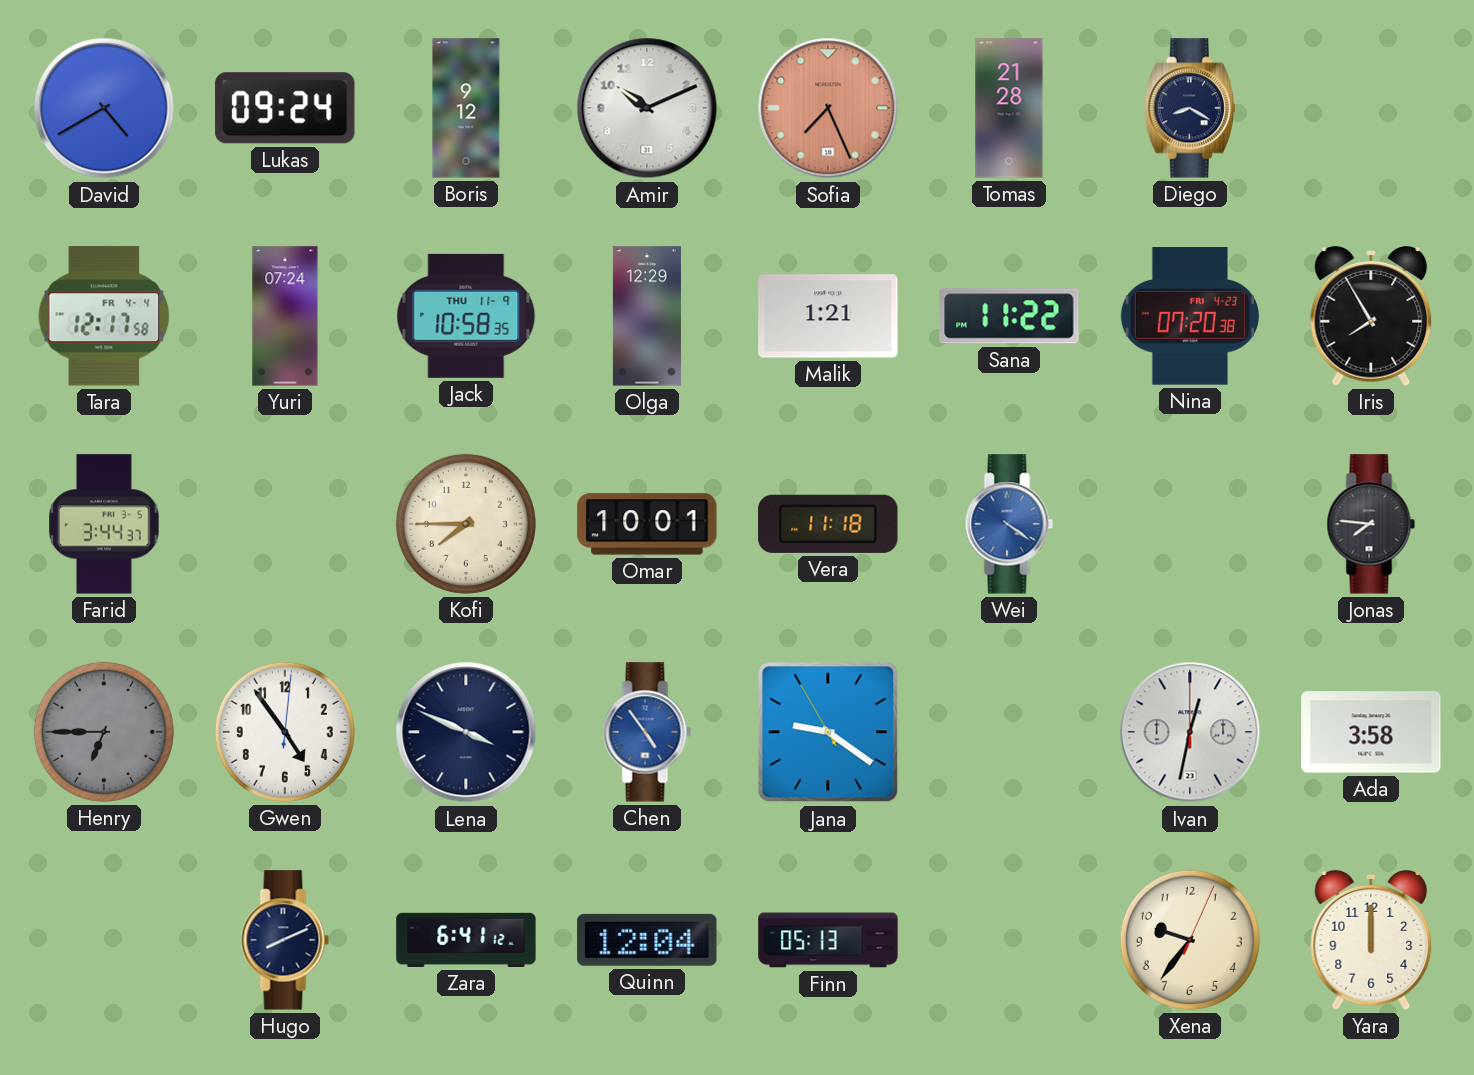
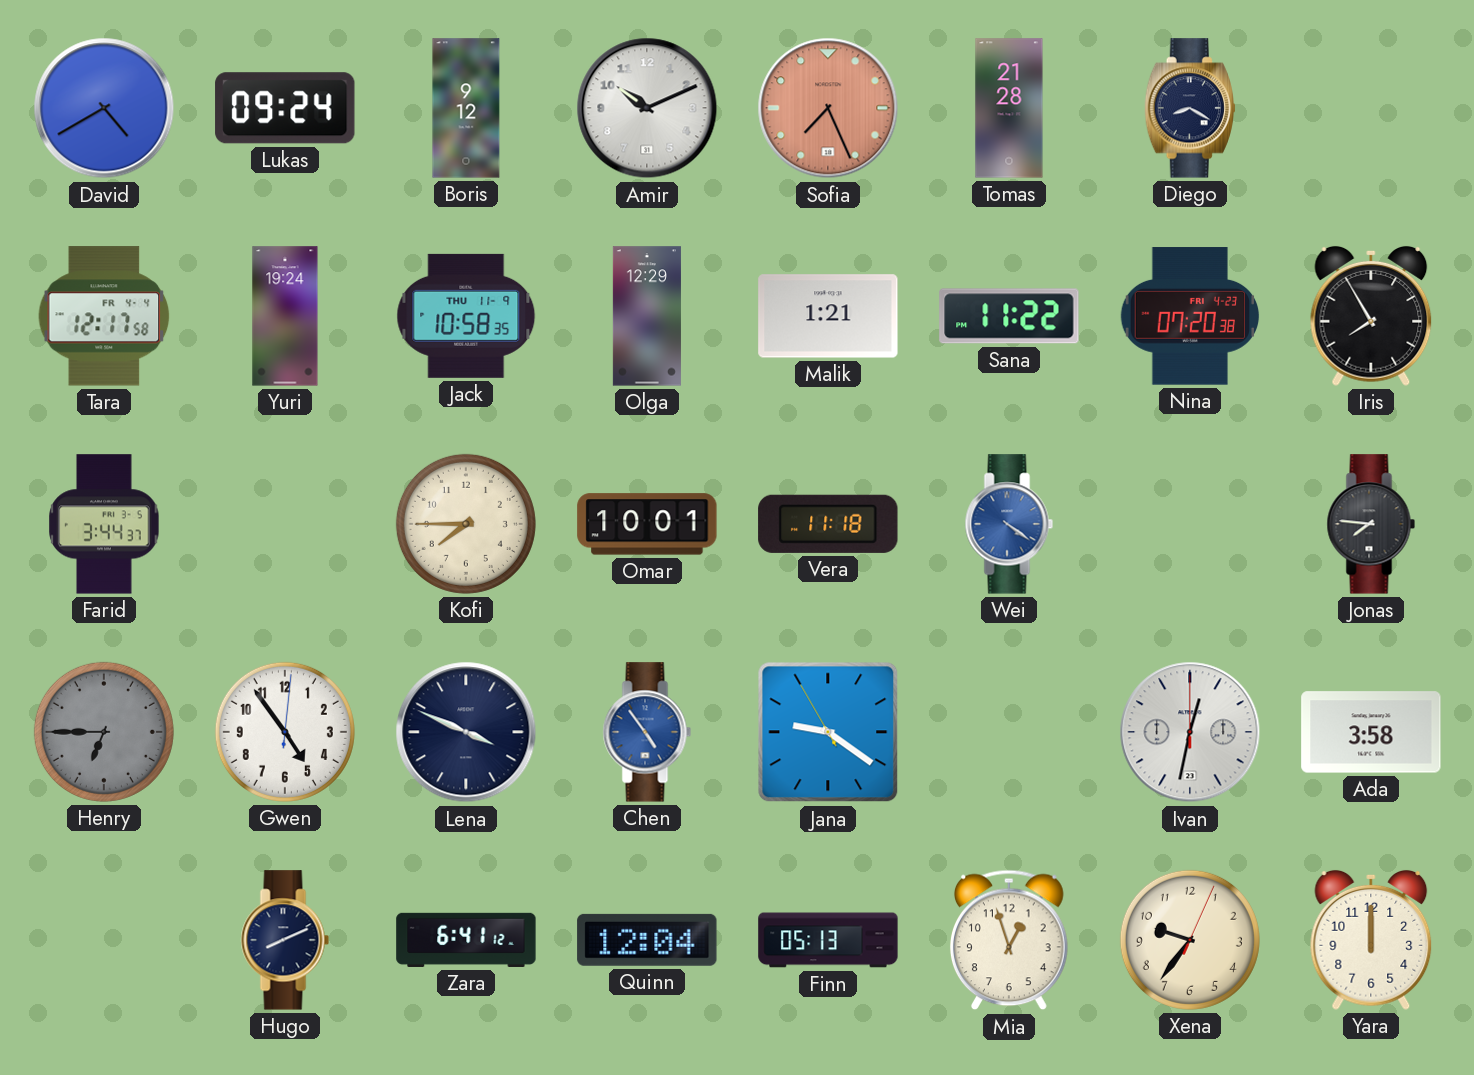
Yuri: 07:24 -> 19:24
Mia: none -> 12:57
